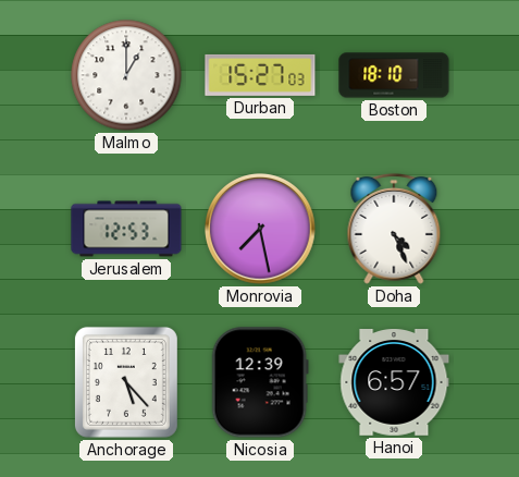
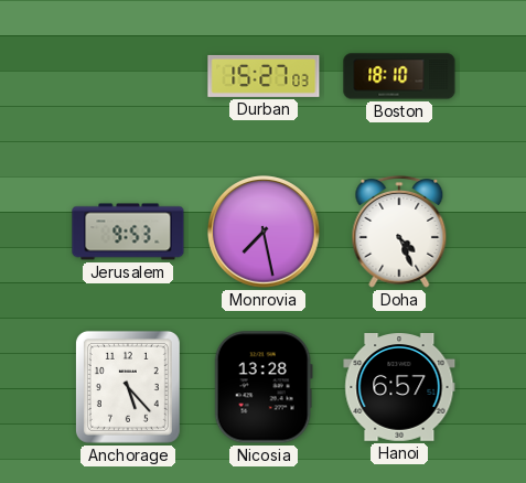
Malmo: 1:00 -> none
Jerusalem: 12:53 -> 9:53
Nicosia: 12:39 -> 13:28
